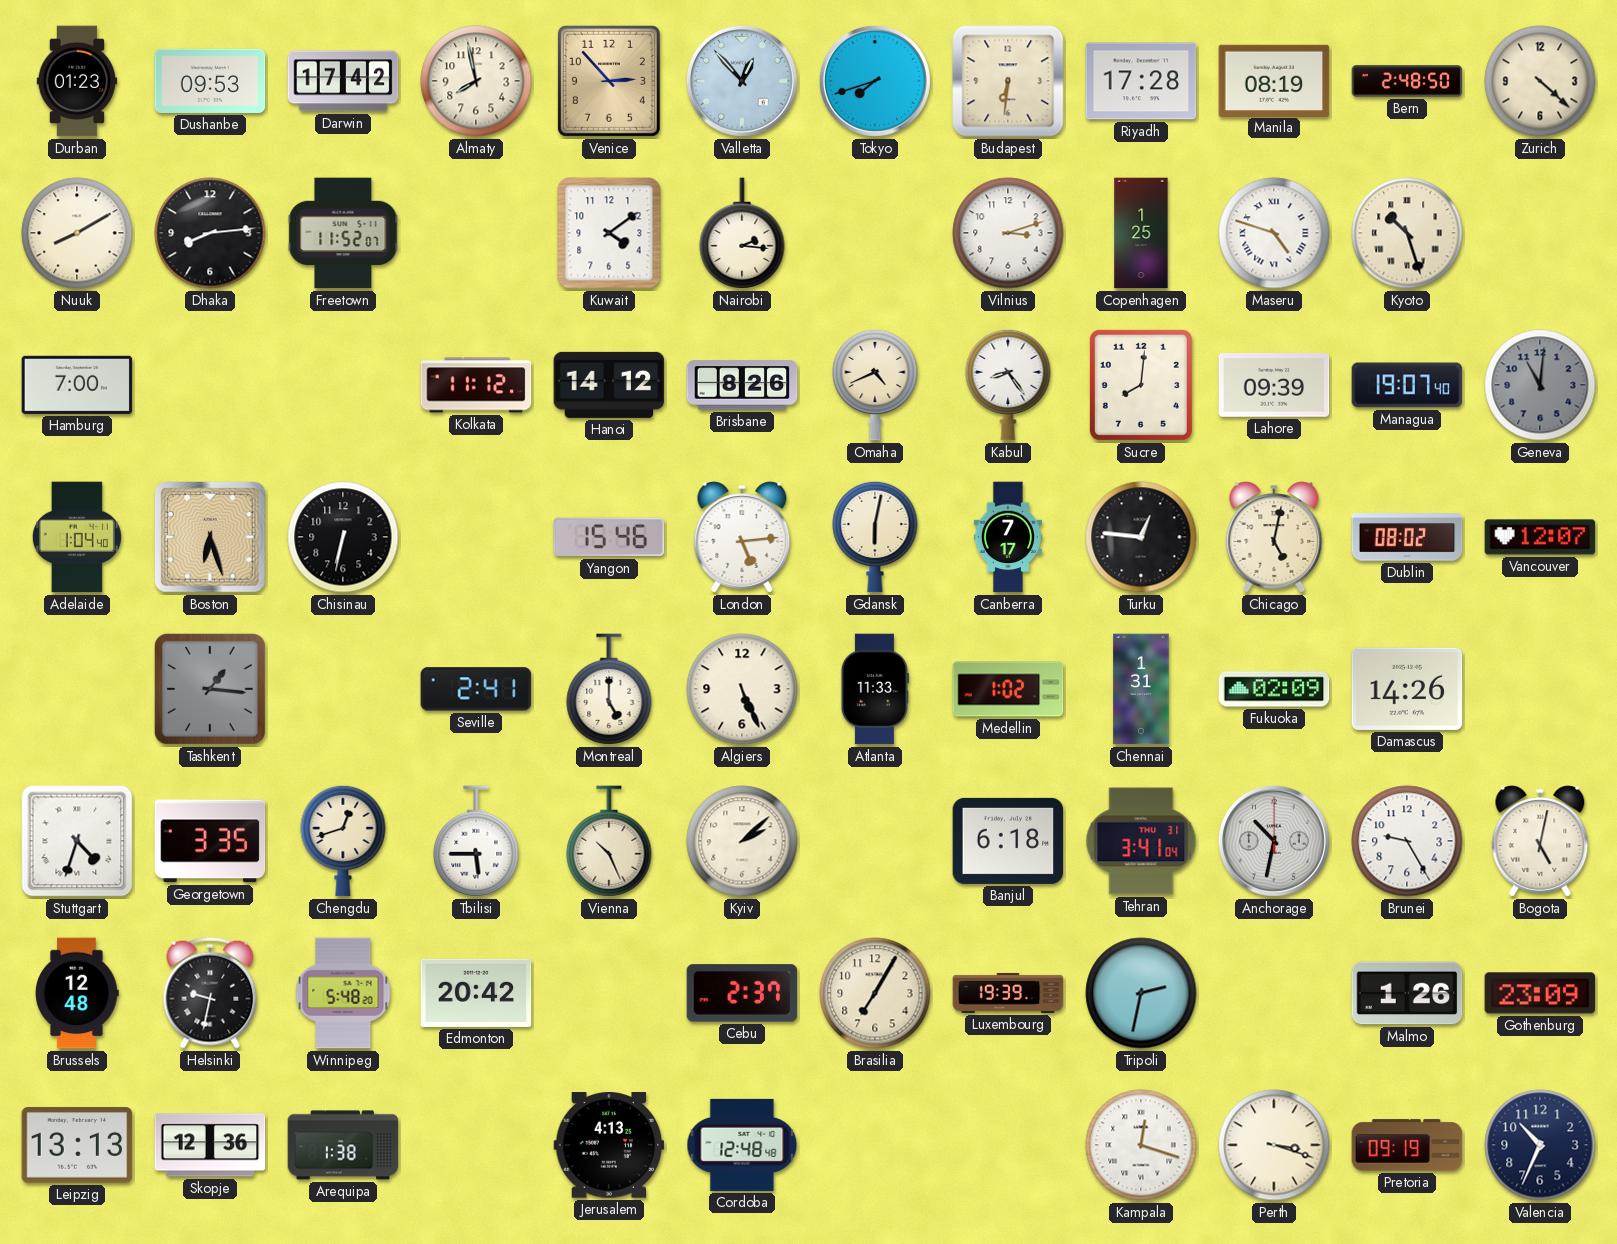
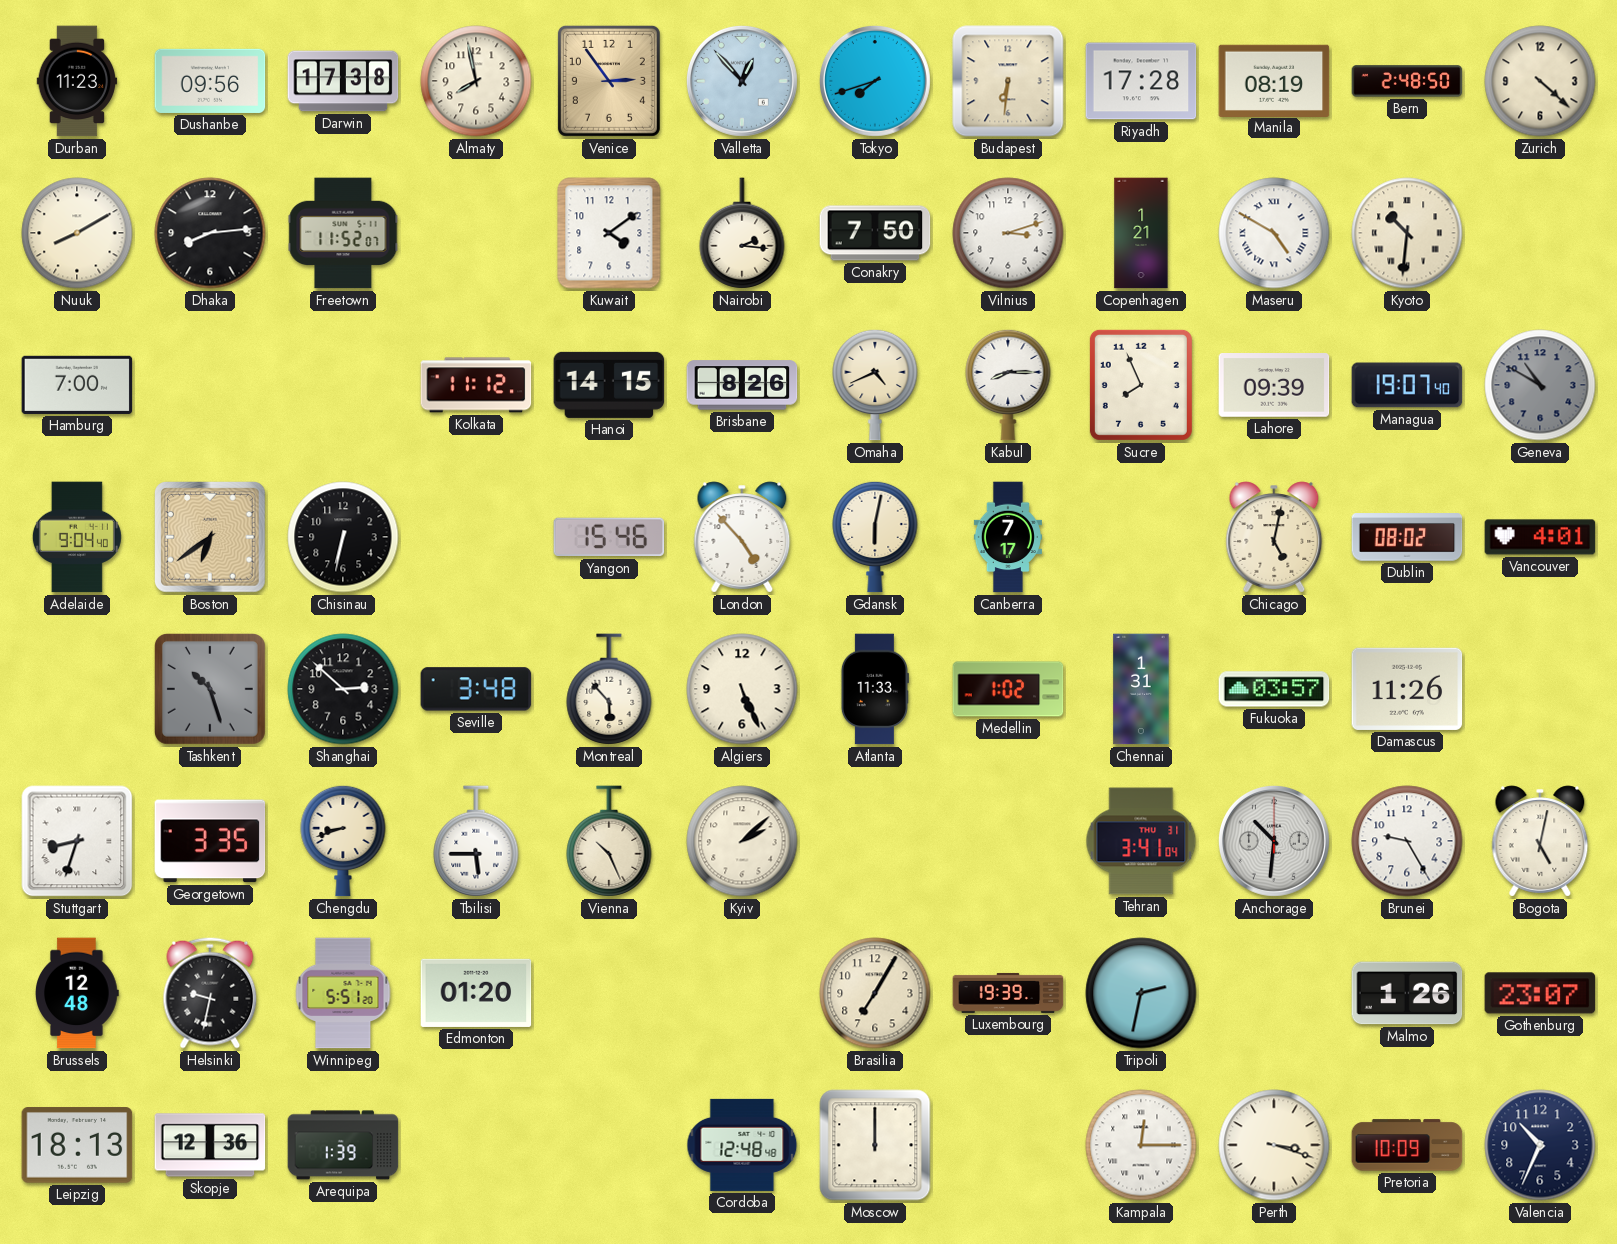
Durban: 01:23 -> 11:23
Dushanbe: 09:53 -> 09:56
Darwin: 17:42 -> 17:38
Venice: 2:53 -> 2:54
Conakry: none -> 7:50
Copenhagen: 1:25 -> 1:21
Maseru: 4:48 -> 4:50
Kyoto: 10:27 -> 10:31
Hanoi: 14:12 -> 14:15
Kabul: 8:24 -> 8:15
Sucre: 8:01 -> 7:56
Geneva: 11:01 -> 10:50
Adelaide: 1:04 -> 9:04
Boston: 6:27 -> 6:39
London: 5:14 -> 4:53
Turku: 12:46 -> none
Vancouver: 12:07 -> 4:01
Tashkent: 1:16 -> 10:27
Shanghai: none -> 2:52
Seville: 2:41 -> 3:48
Montreal: 5:00 -> 5:53
Fukuoka: 02:09 -> 03:57
Damascus: 14:26 -> 11:26
Stuttgart: 4:33 -> 8:33
Chengdu: 12:42 -> 8:42
Banjul: 6:18 -> none
Anchorage: 10:32 -> 10:31
Winnipeg: 5:48 -> 5:51
Edmonton: 20:42 -> 01:20
Cebu: 2:37 -> none
Gothenburg: 23:09 -> 23:07
Leipzig: 13:13 -> 18:13
Arequipa: 1:38 -> 1:39
Jerusalem: 4:13 -> none
Moscow: none -> 12:00
Kampala: 12:18 -> 12:15
Pretoria: 09:19 -> 10:09
